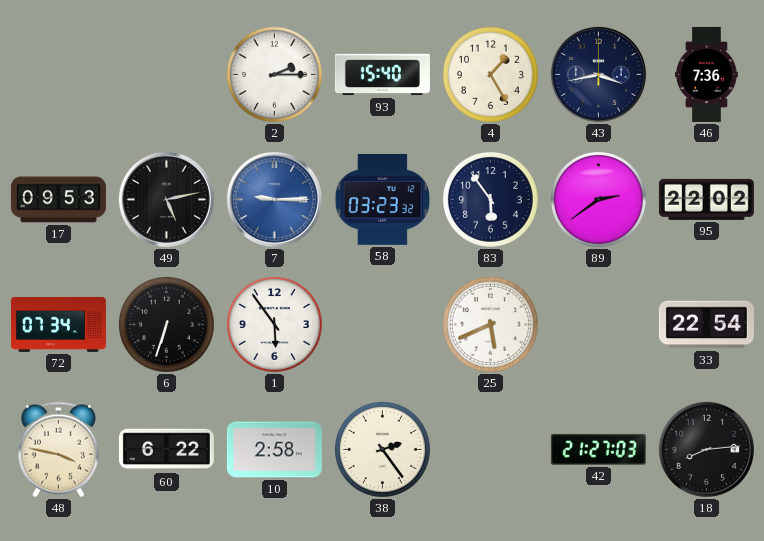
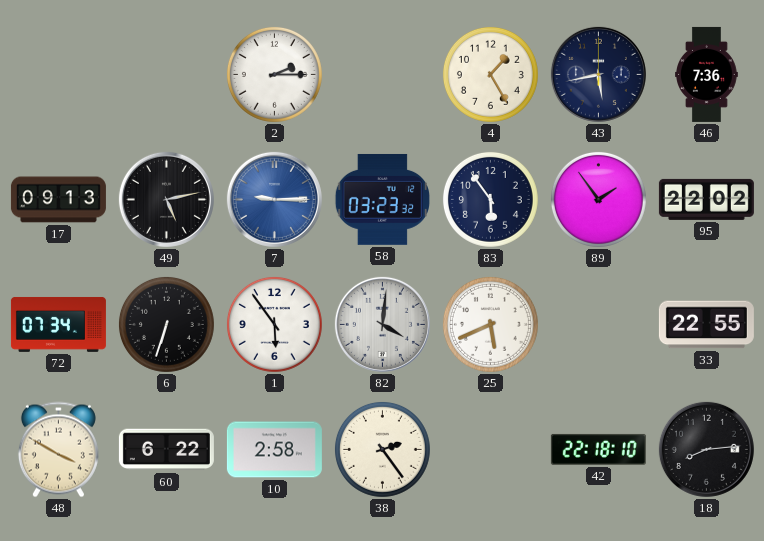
93: 15:40 -> none
43: 3:43 -> 5:43
17: 09:53 -> 09:13
89: 2:39 -> 1:54
82: none -> 4:01
33: 22:54 -> 22:55
48: 3:47 -> 3:50
42: 21:27 -> 22:18
